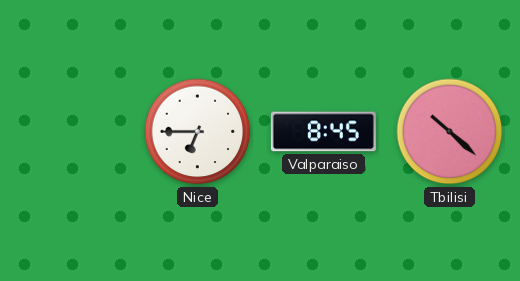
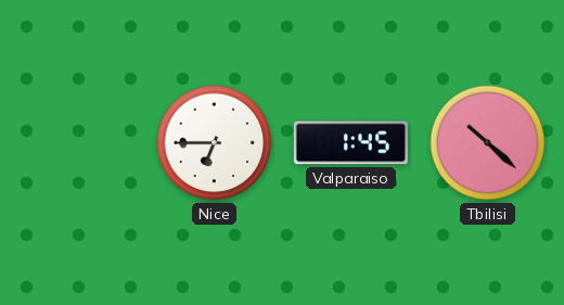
Valparaiso: 8:45 -> 1:45
